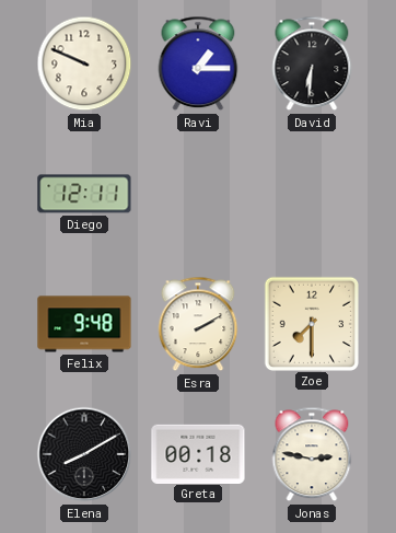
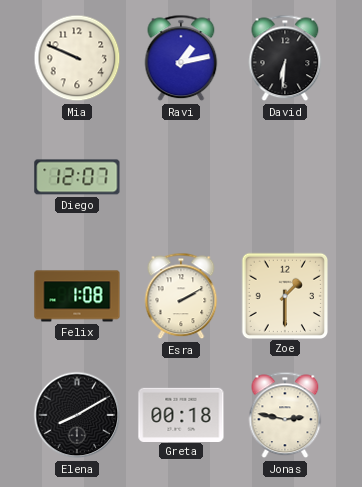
Ravi: 1:15 -> 1:13
Diego: 12:11 -> 12:07
Felix: 9:48 -> 1:08
Zoe: 7:30 -> 1:30
